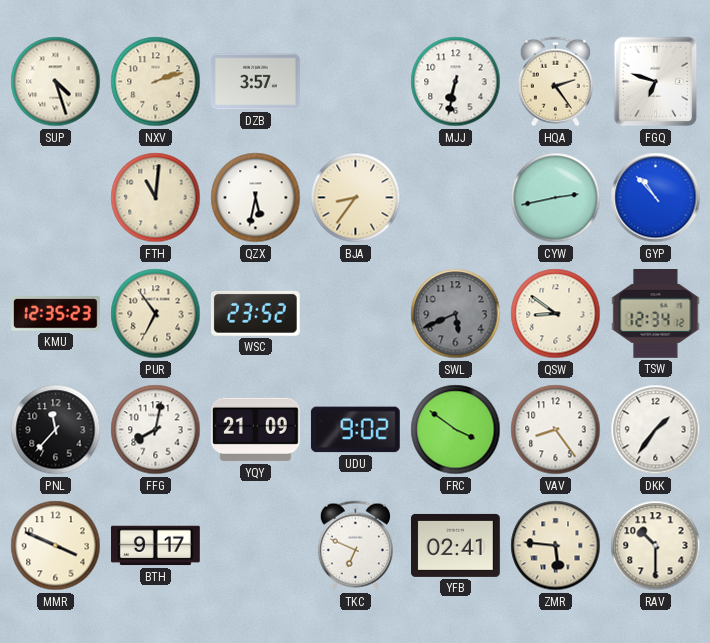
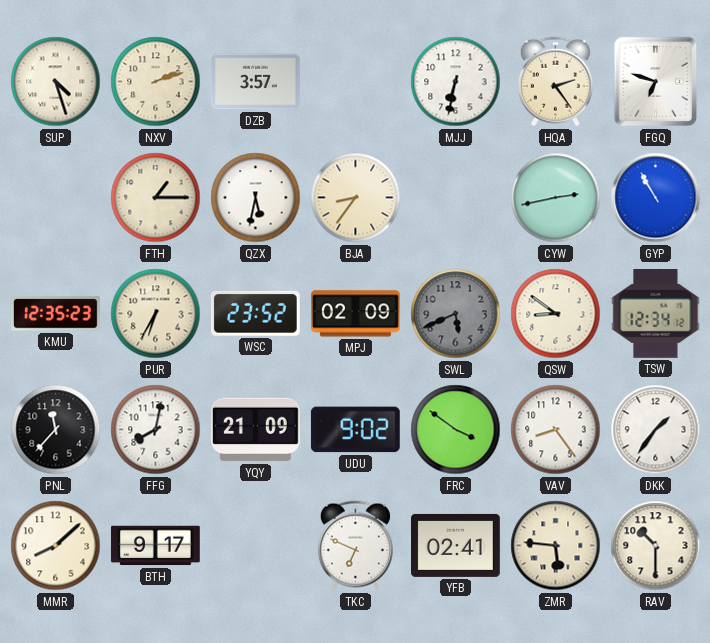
FTH: 11:01 -> 1:15
GYP: 10:53 -> 10:55
PUR: 6:54 -> 6:35
MPJ: none -> 02:09
MMR: 3:49 -> 8:08
